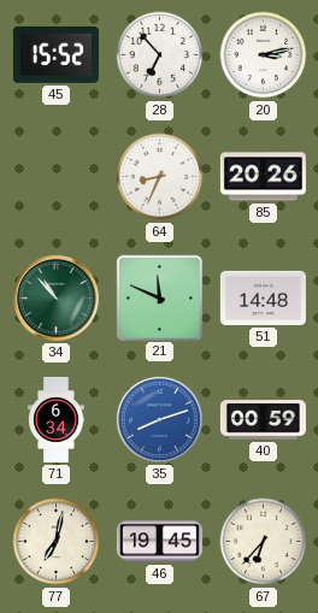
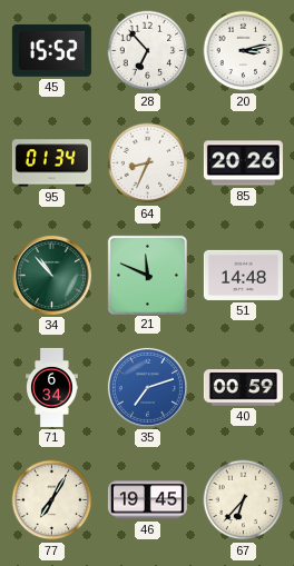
95: none -> 01:34
35: 8:12 -> 7:12
77: 7:02 -> 7:05
